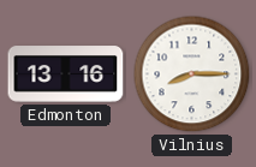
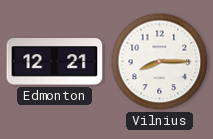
Edmonton: 13:16 -> 12:21
